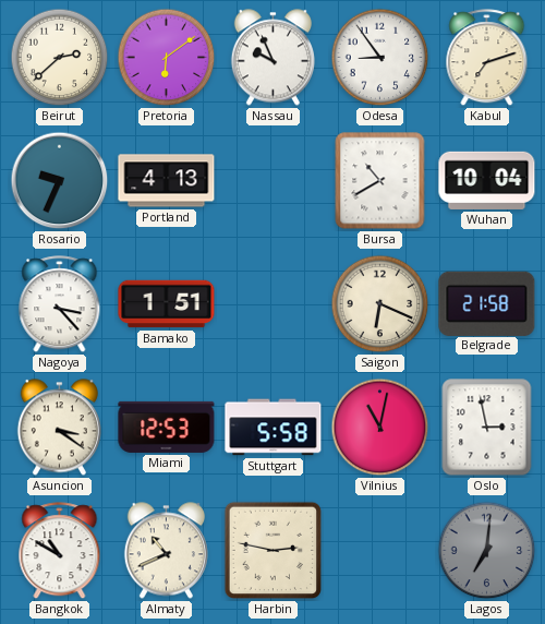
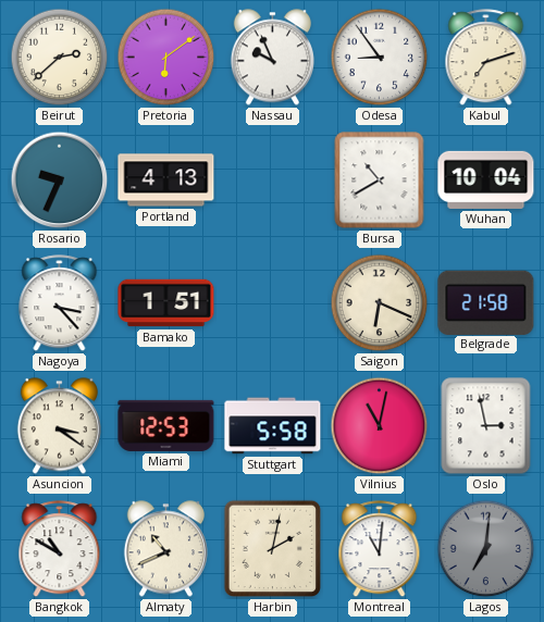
Harbin: 2:47 -> 2:02
Montreal: none -> 11:01
